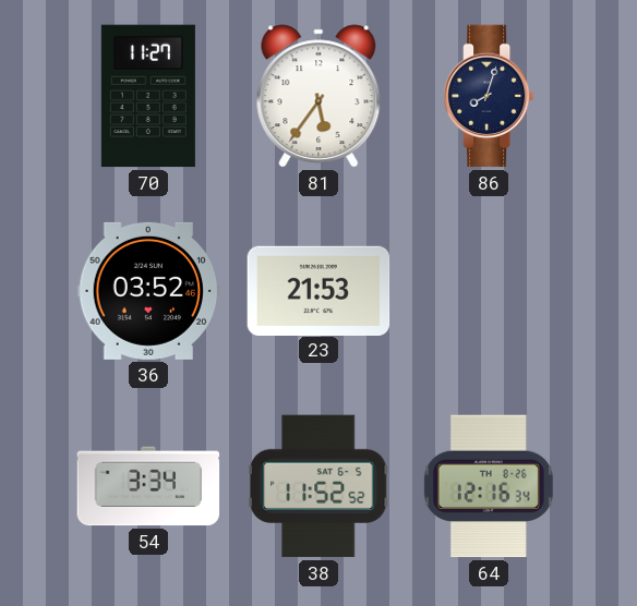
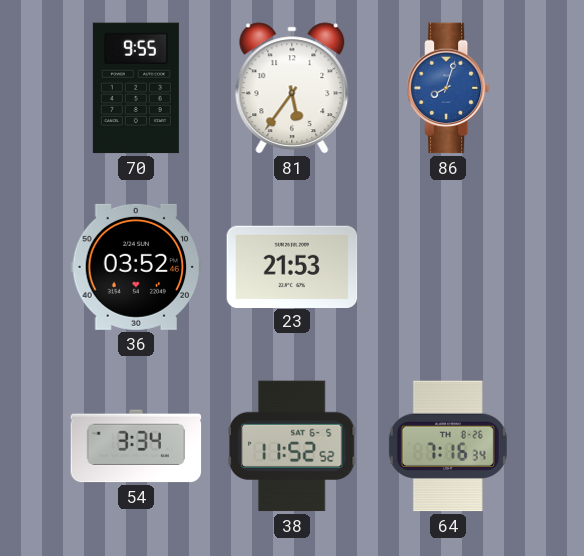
70: 11:27 -> 9:55
86 dial: navy -> blue
64: 12:16 -> 7:16
